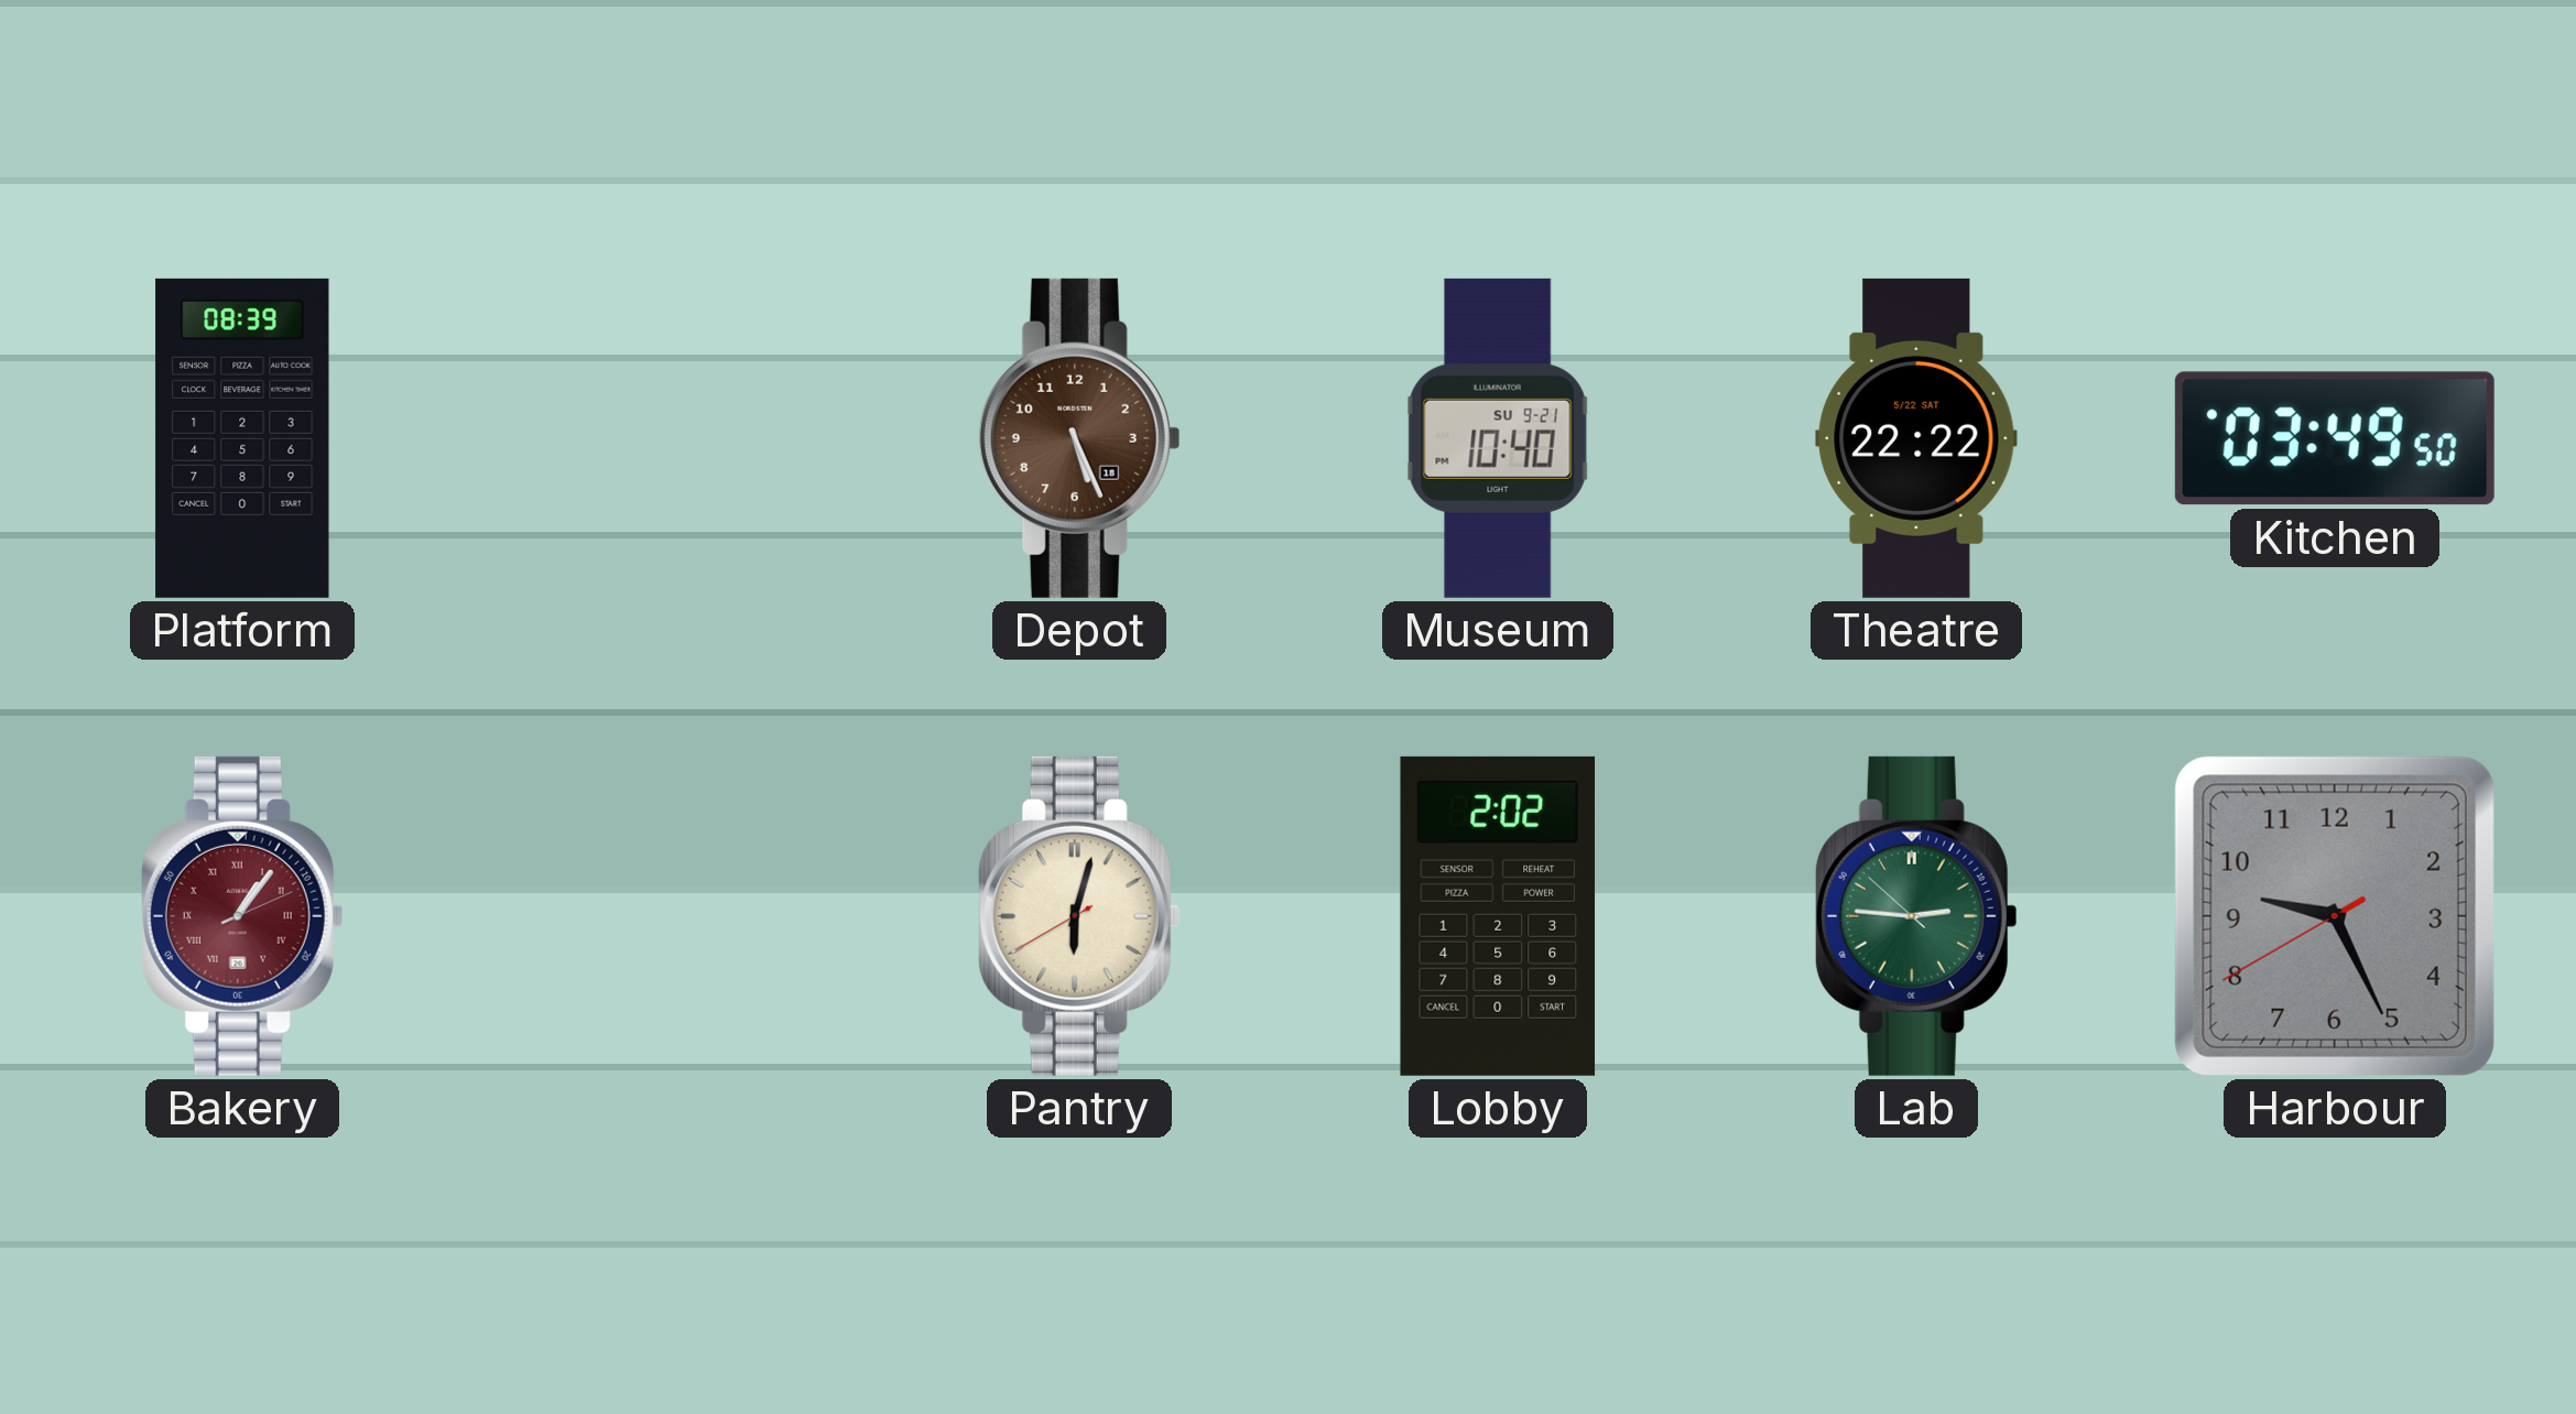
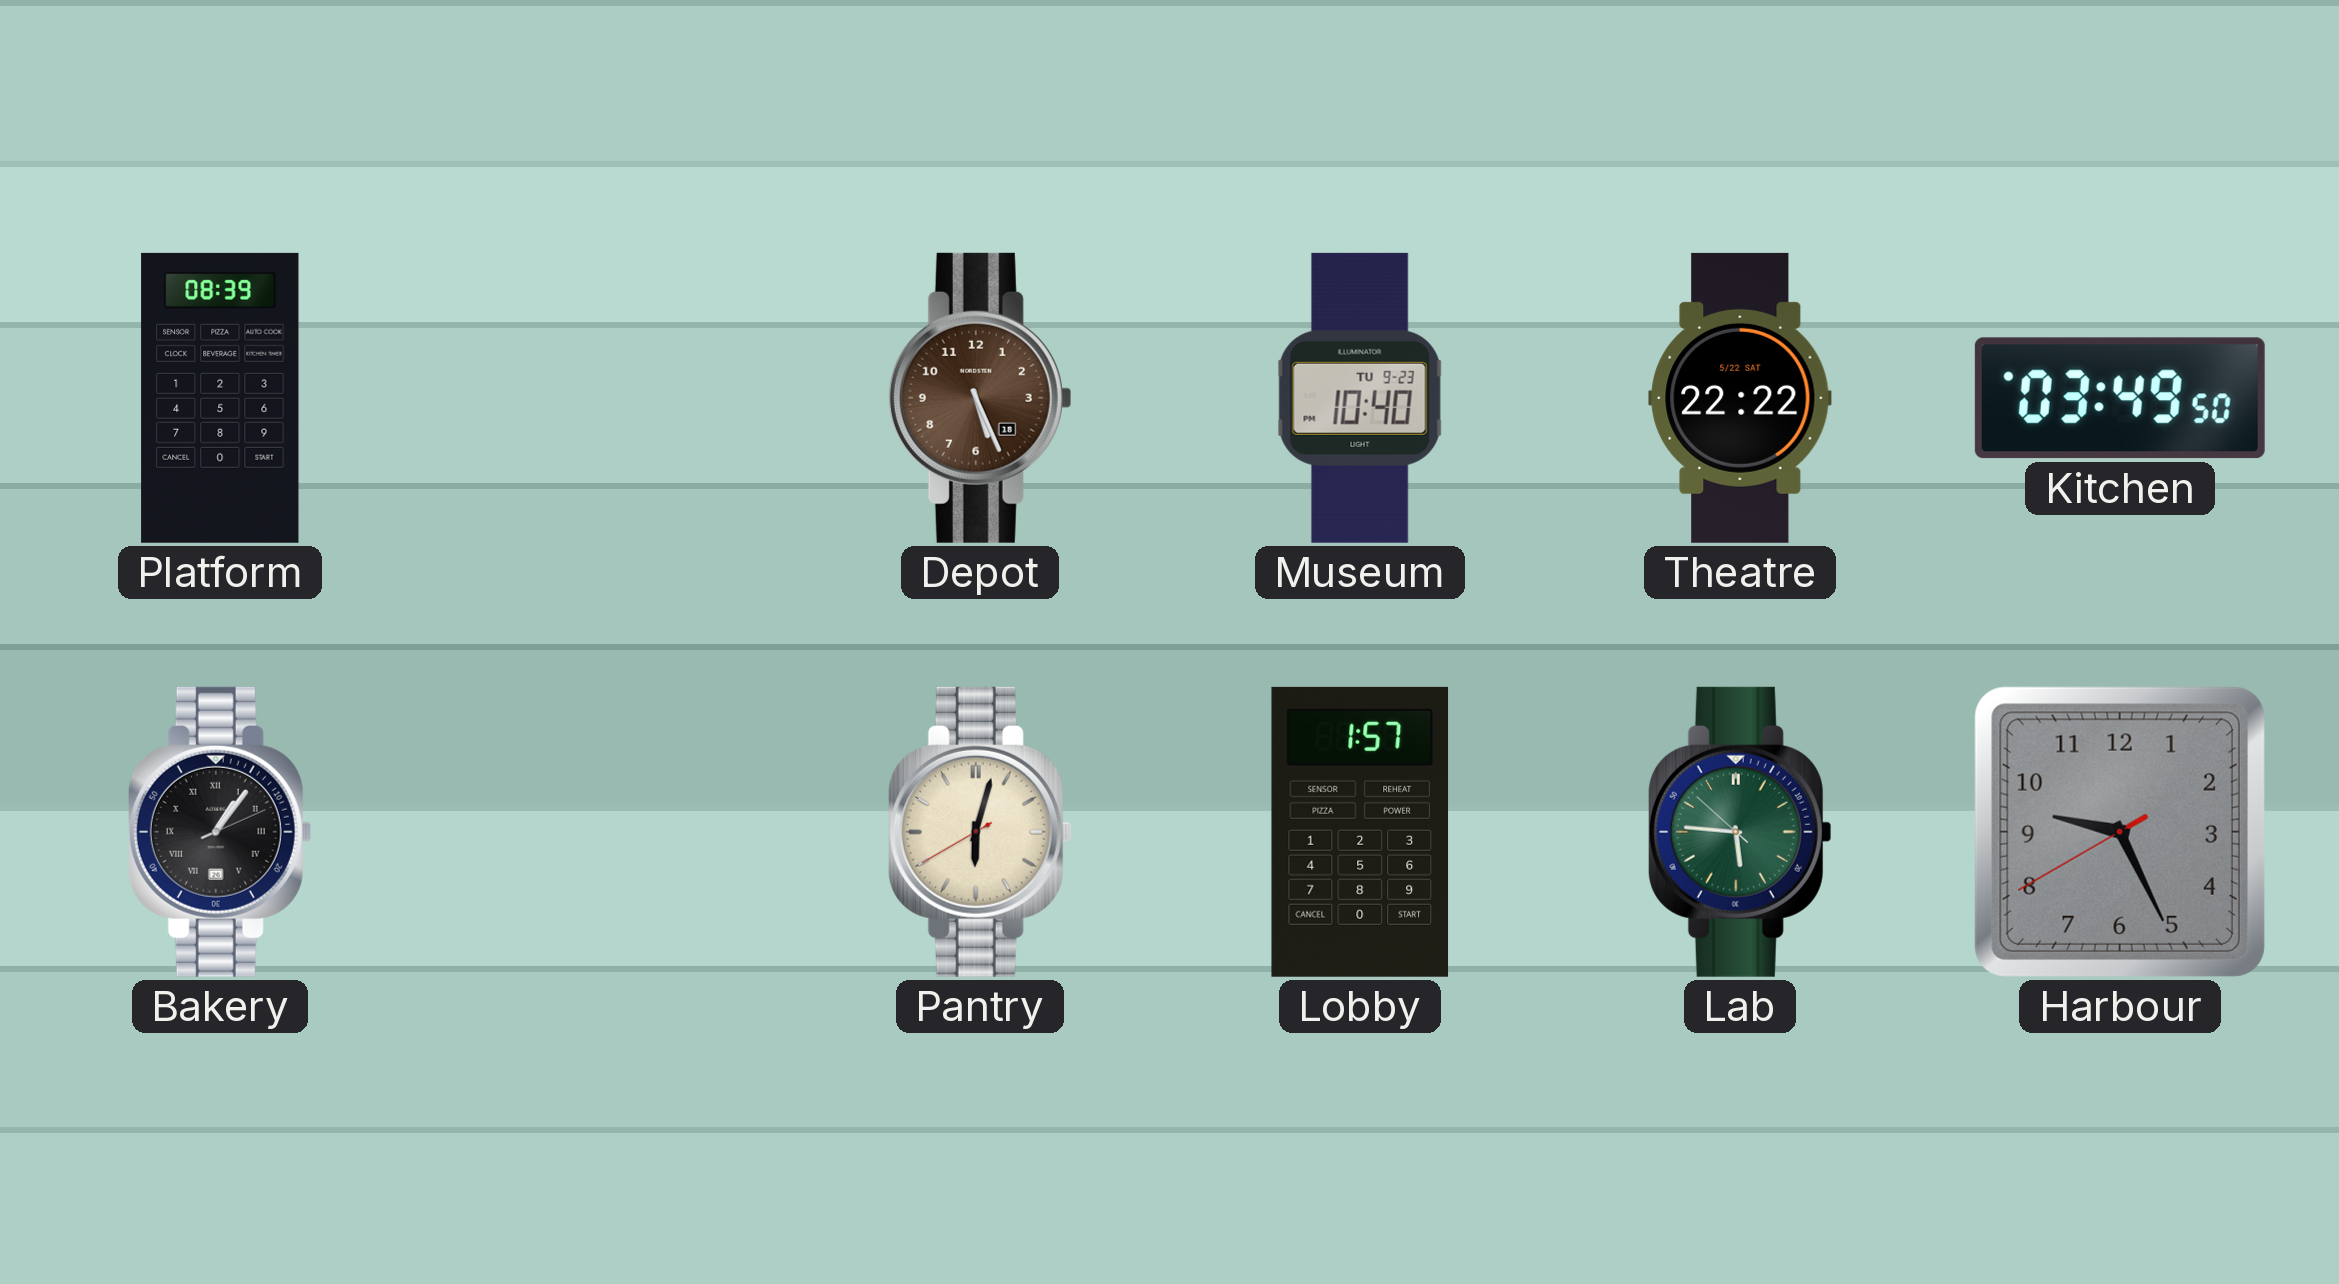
Museum date: SU 9-21 -> TU 9-23
Bakery dial: burgundy -> black
Lobby: 2:02 -> 1:57
Lab: 2:45 -> 5:45
